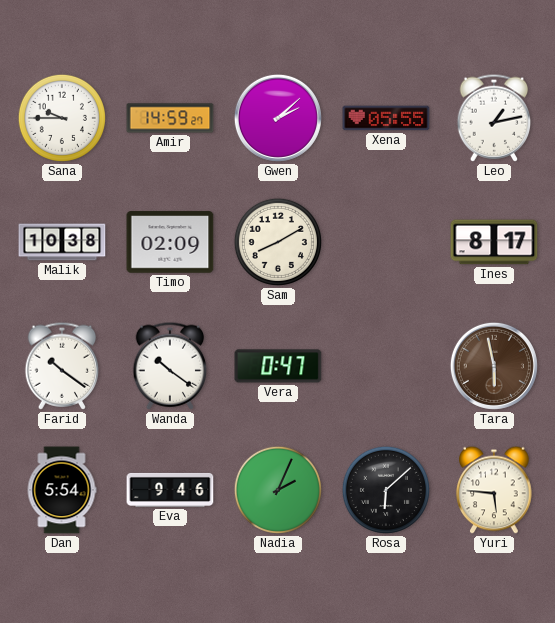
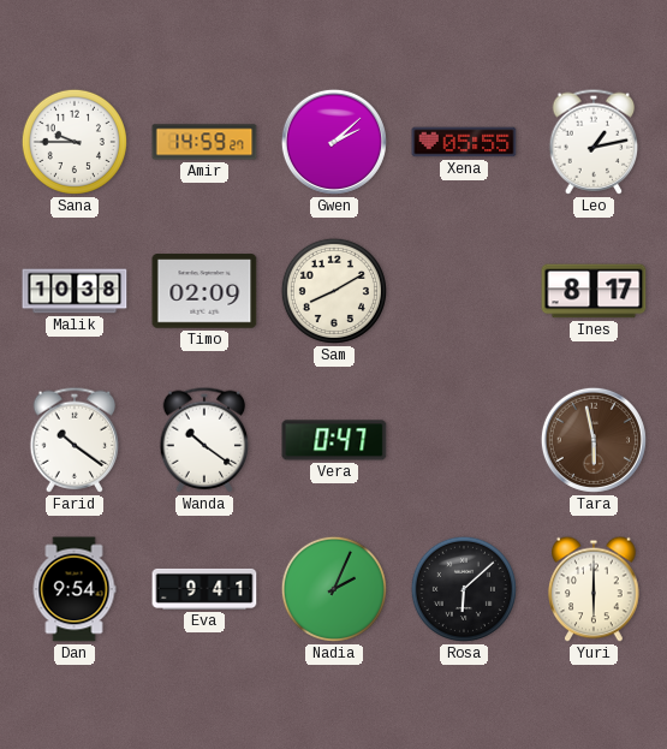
Dan: 5:54 -> 9:54
Eva: 9:46 -> 9:41
Yuri: 5:46 -> 6:00
